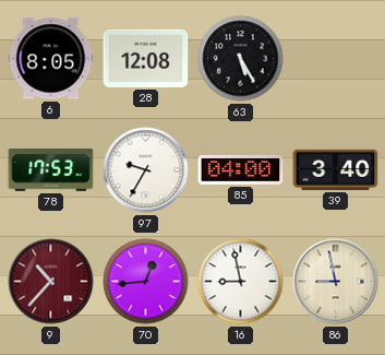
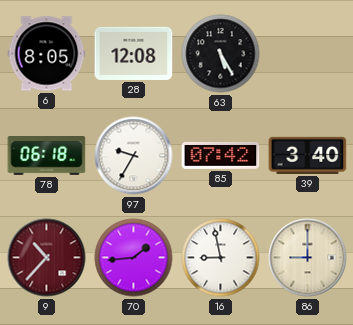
78: 17:53 -> 06:18
85: 04:00 -> 07:42
70: 12:44 -> 1:44
86: 8:58 -> 9:00
